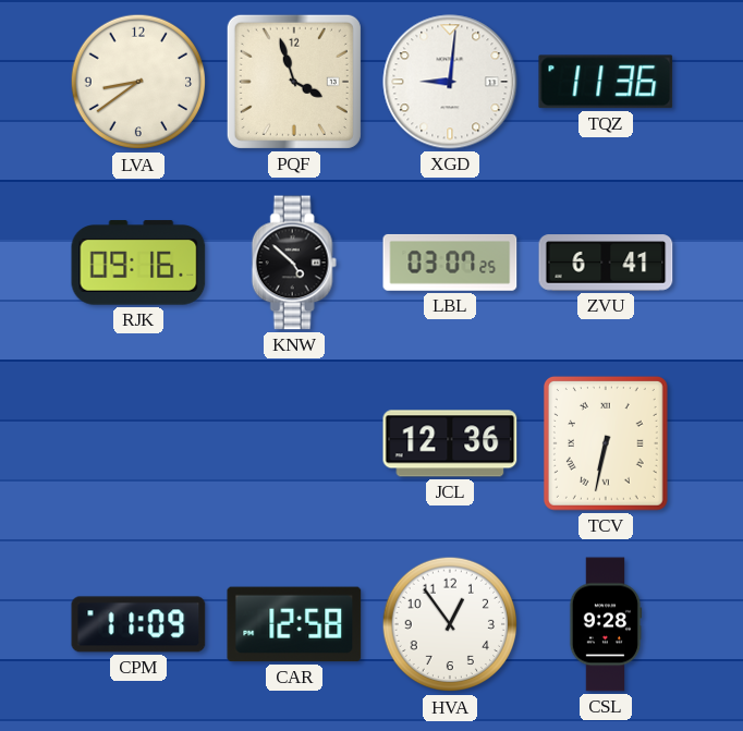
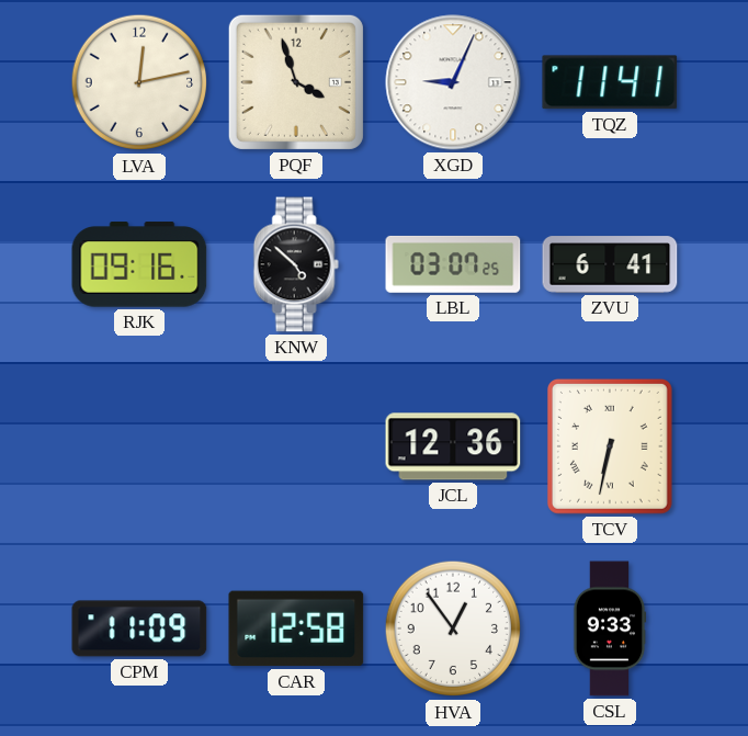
LVA: 8:39 -> 12:13
XGD: 9:01 -> 9:04
TQZ: 11:36 -> 11:41
CSL: 9:28 -> 9:33
